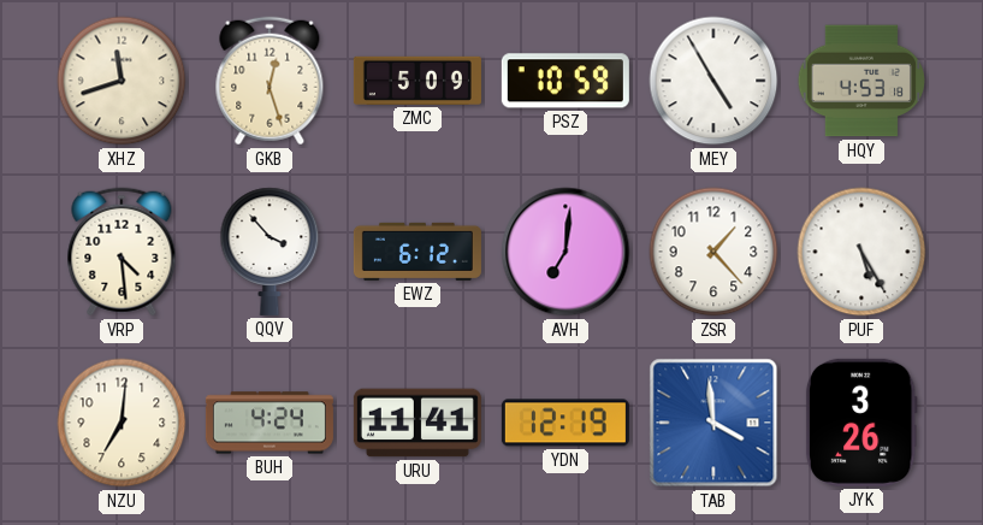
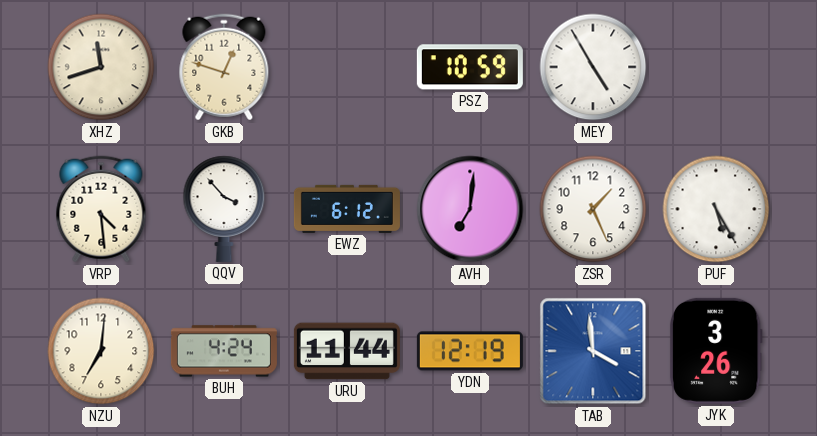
GKB: 12:27 -> 12:48
ZMC: 5:09 -> none
HQY: 4:53 -> none
ZSR: 1:23 -> 1:26
URU: 11:41 -> 11:44
